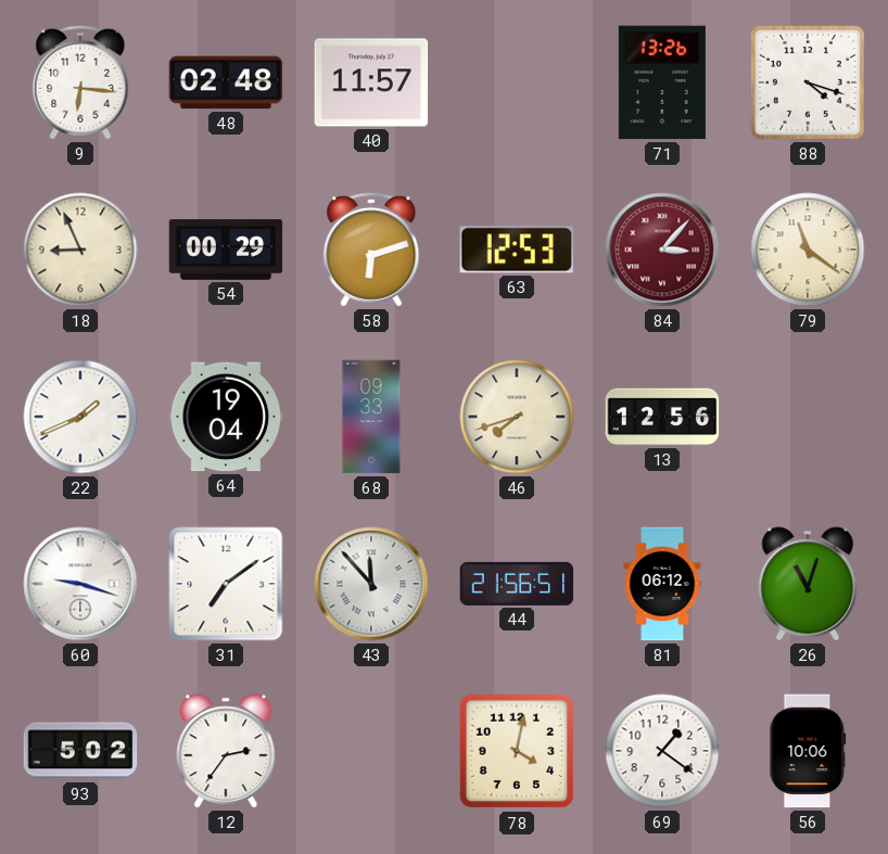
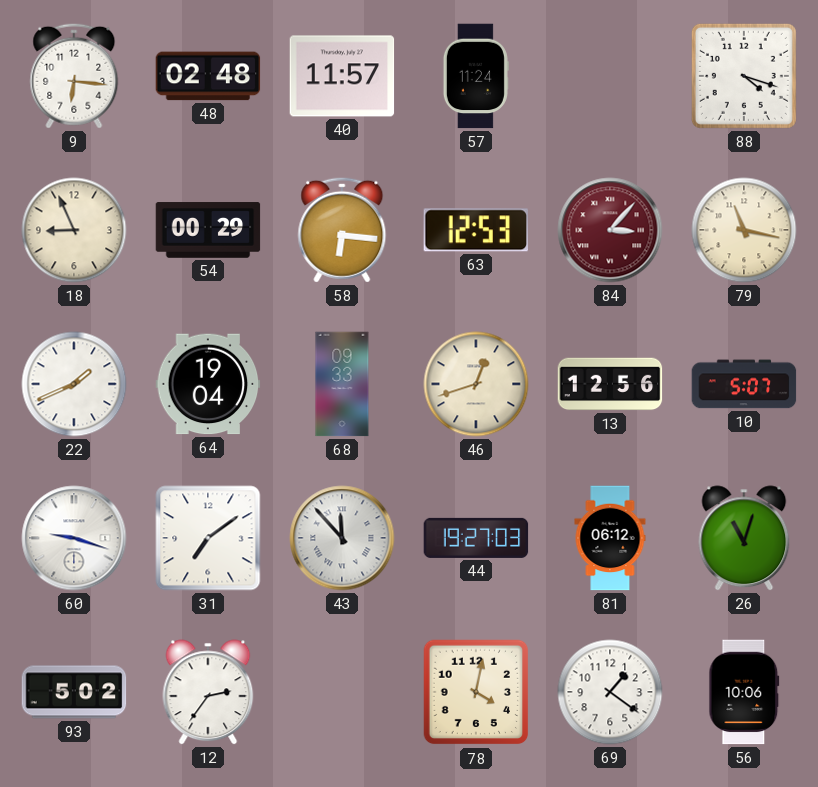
57: none -> 11:24
71: 13:26 -> none
58: 6:12 -> 6:16
79: 11:21 -> 11:17
46: 7:42 -> 12:42
10: none -> 5:07
44: 21:56 -> 19:27
